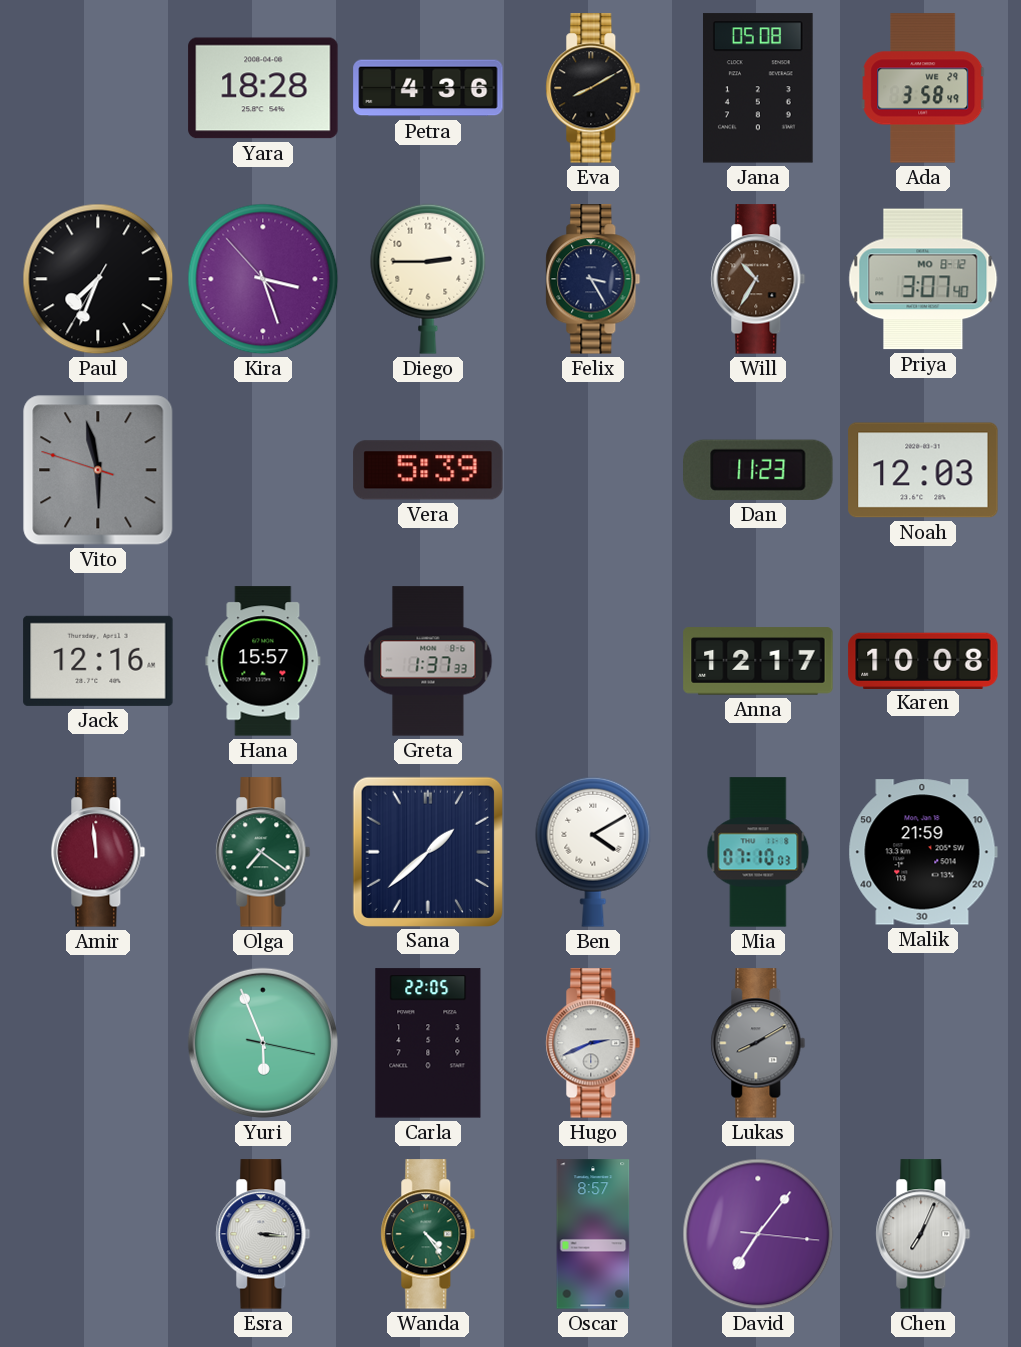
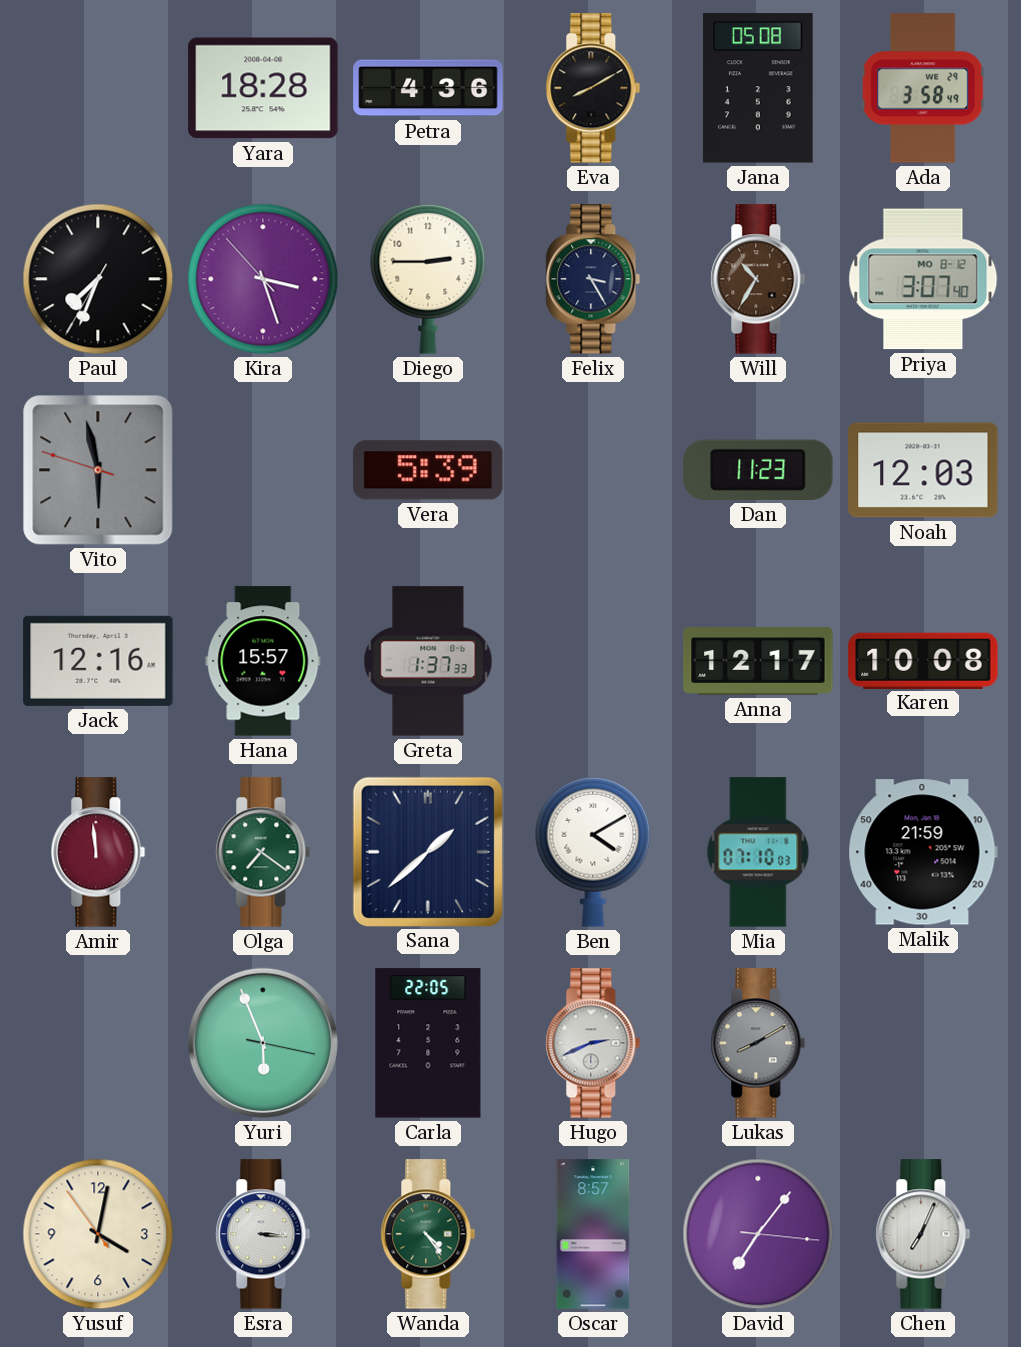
Yusuf: none -> 4:01
